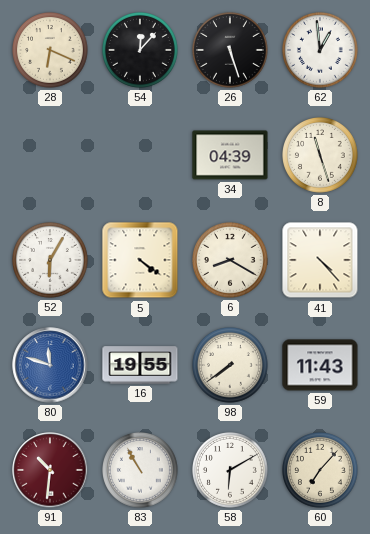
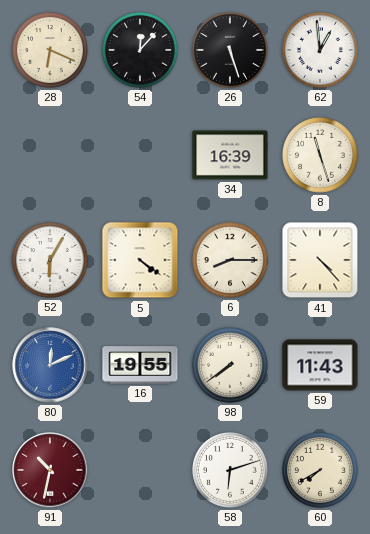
34: 04:39 -> 16:39
6: 8:20 -> 8:15
80: 11:48 -> 12:11
91: 10:31 -> 10:32
83: 10:55 -> none
58: 6:10 -> 6:12
60: 7:07 -> 7:40
